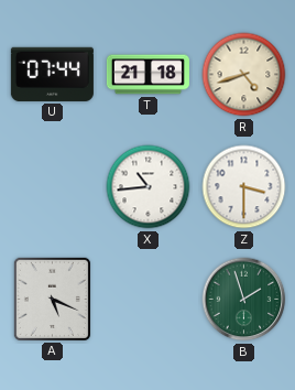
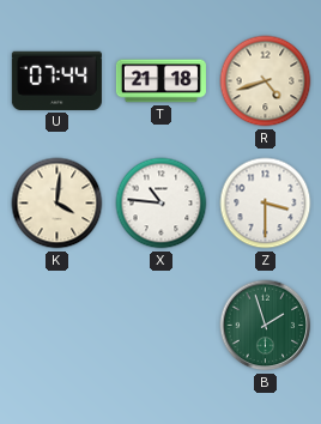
K: none -> 4:01
X: 10:44 -> 10:46
A: 5:19 -> none
